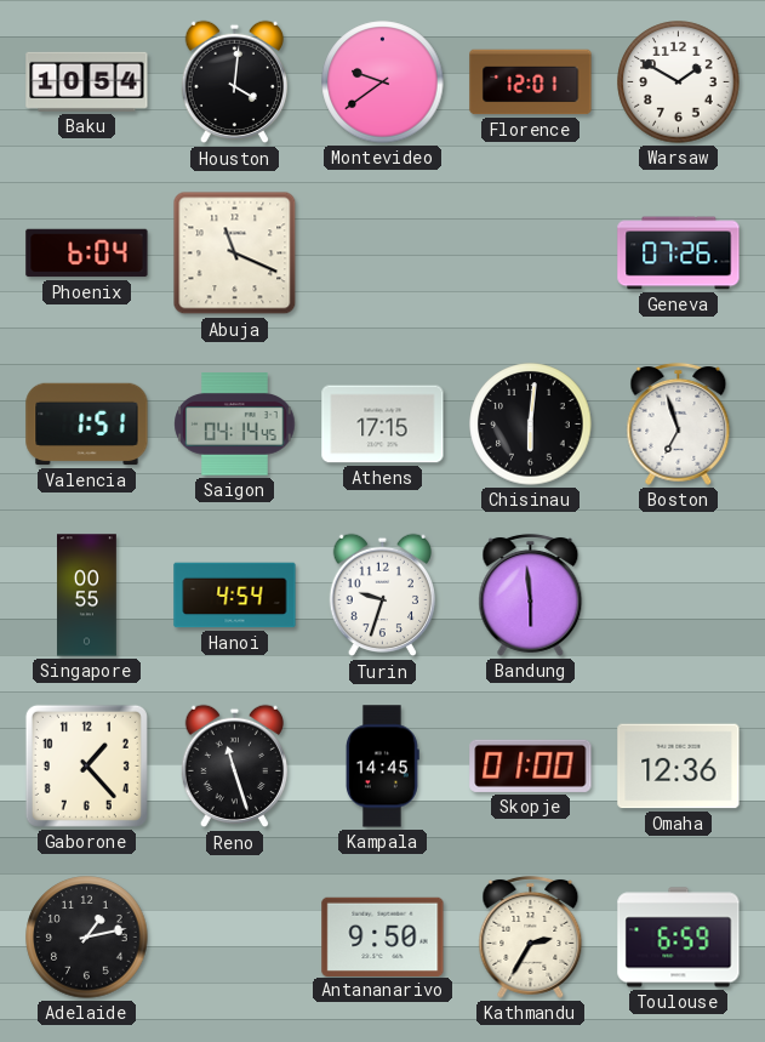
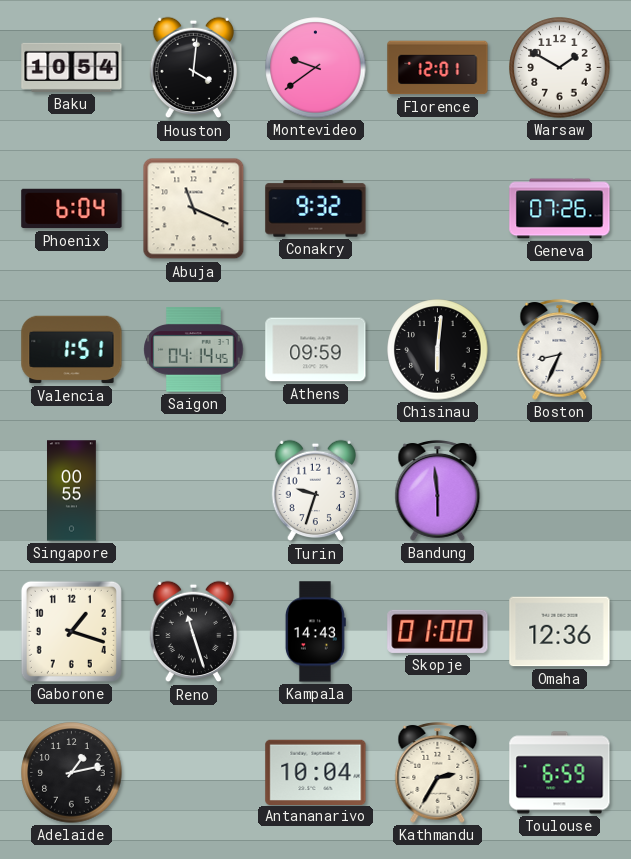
Conakry: none -> 9:32
Athens: 17:15 -> 09:59
Boston: 6:57 -> 8:34
Hanoi: 4:54 -> none
Gaborone: 1:23 -> 1:18
Kampala: 14:45 -> 14:43
Antananarivo: 9:50 -> 10:04
